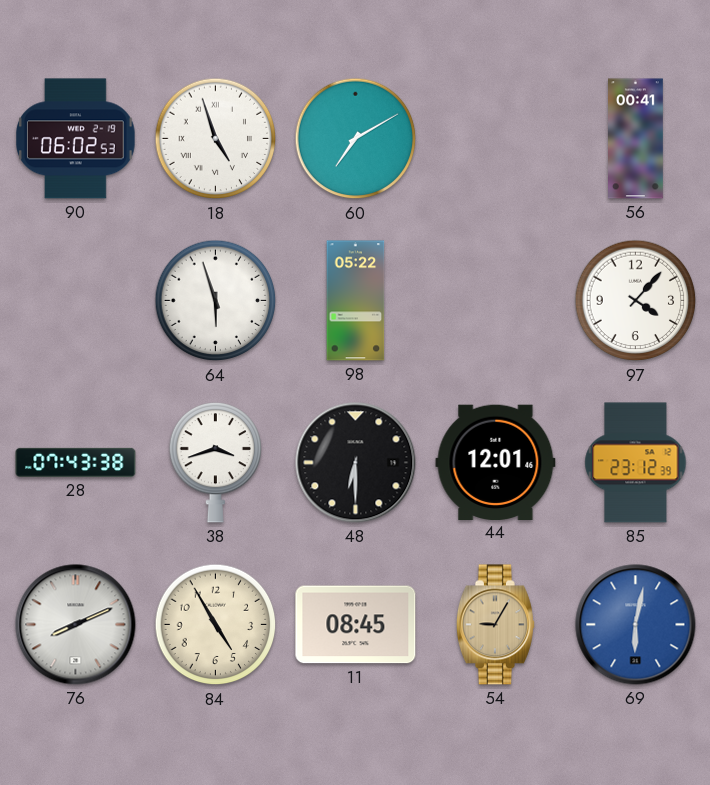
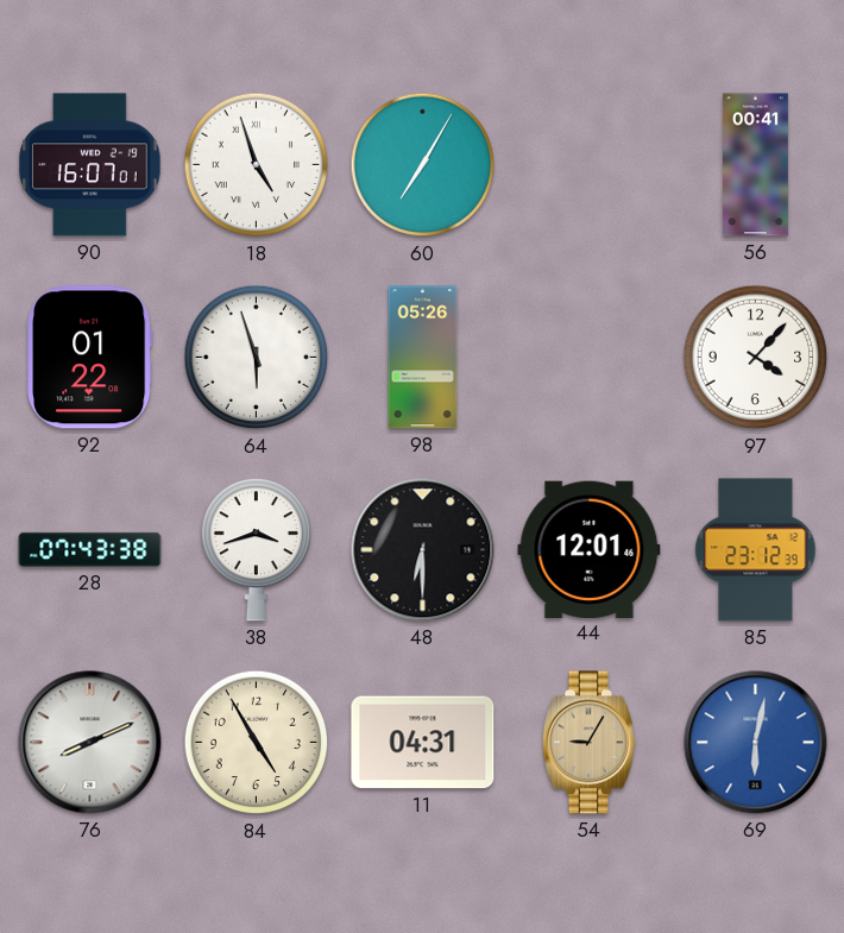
90: 06:02 -> 16:07
60: 7:10 -> 7:05
92: none -> 01:22
98: 05:22 -> 05:26
11: 08:45 -> 04:31
